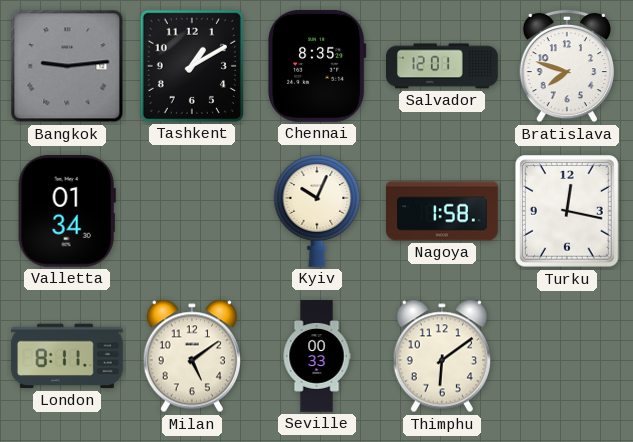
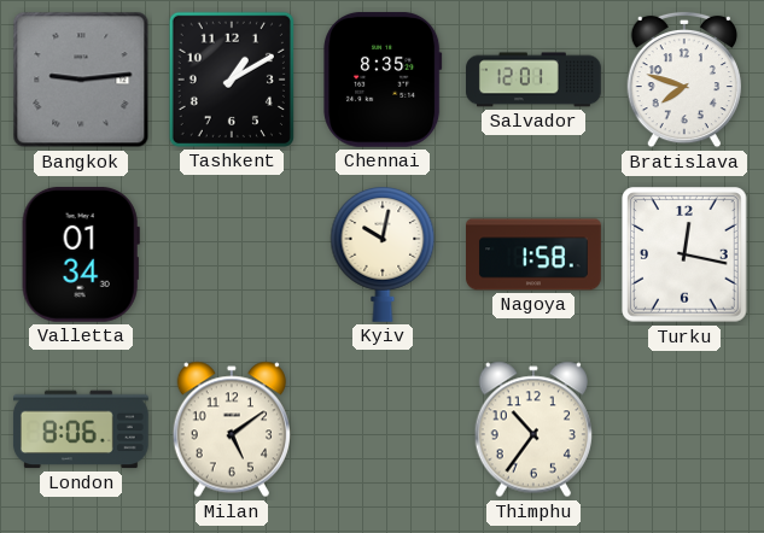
Kyiv: 10:04 -> 10:02
London: 8:11 -> 8:06
Seville: 00:33 -> none
Thimphu: 6:09 -> 10:36
